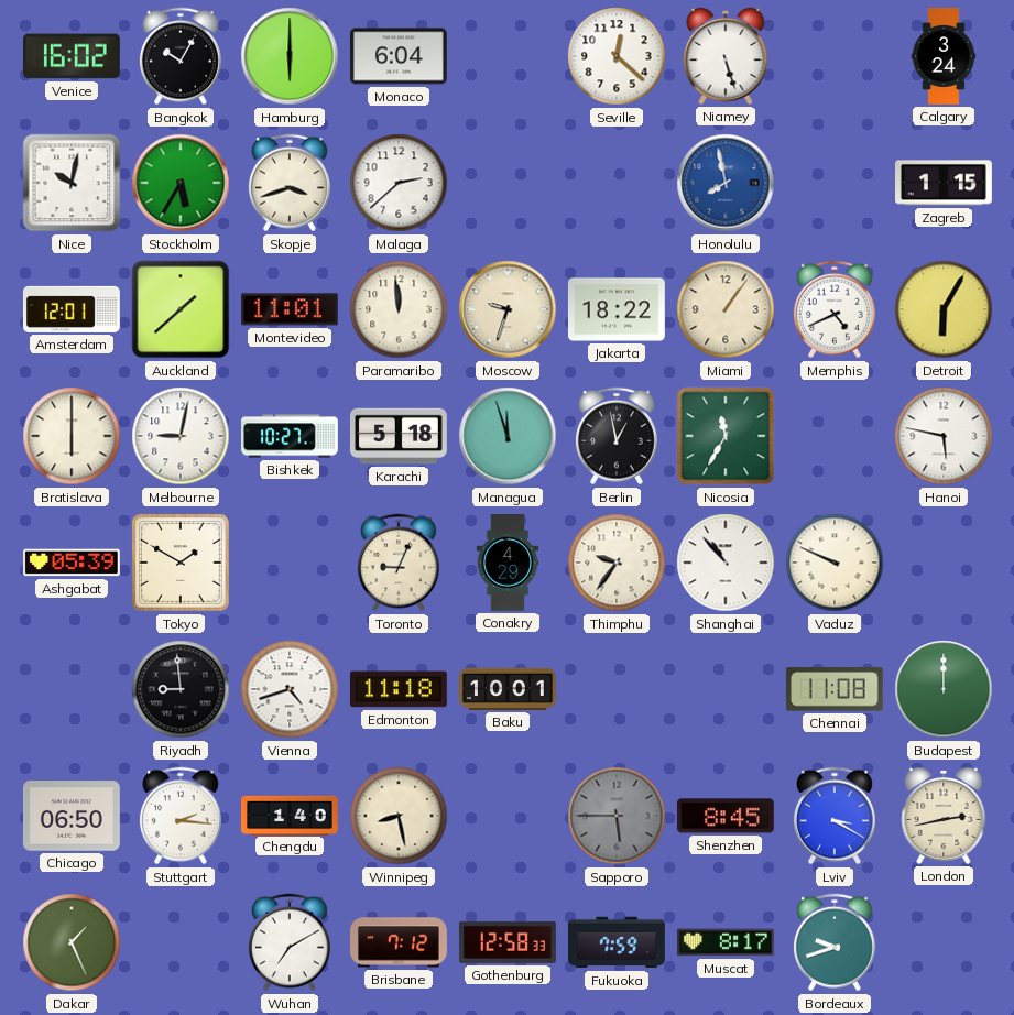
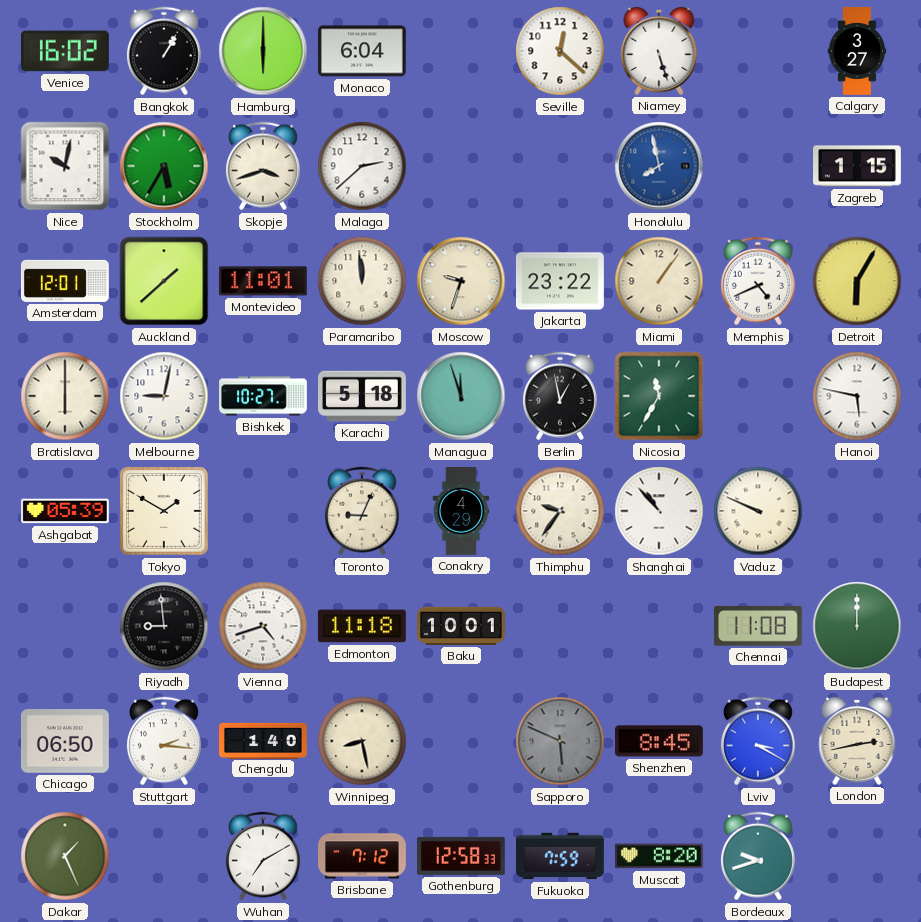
Bangkok: 10:05 -> 1:05
Calgary: 3:24 -> 3:27
Jakarta: 18:22 -> 23:22
Sapporo: 5:45 -> 5:49
Muscat: 8:17 -> 8:20
